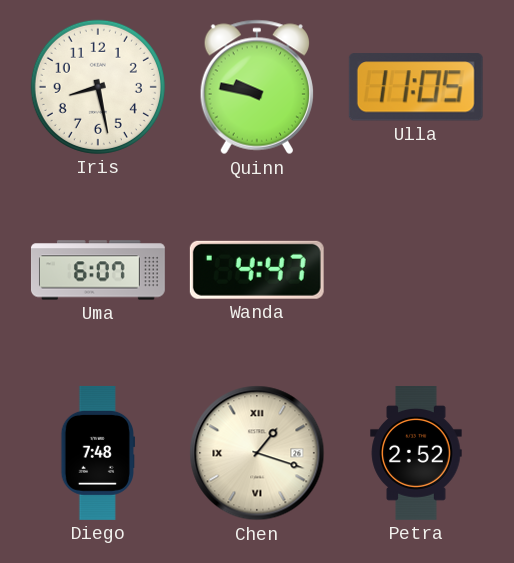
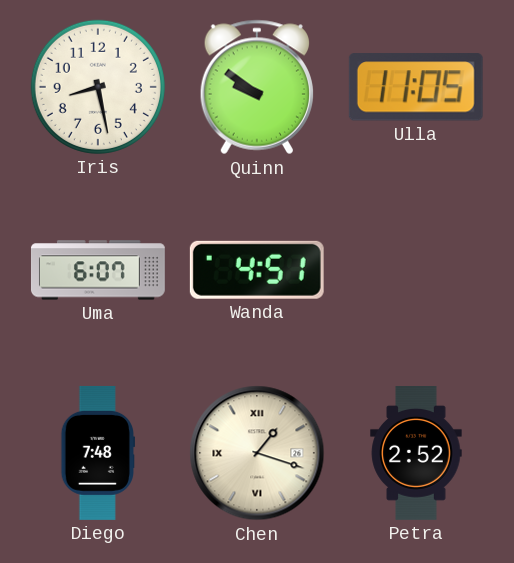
Quinn: 9:47 -> 9:51
Wanda: 4:47 -> 4:51
